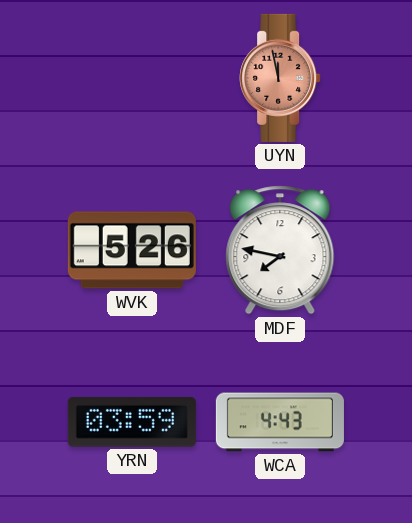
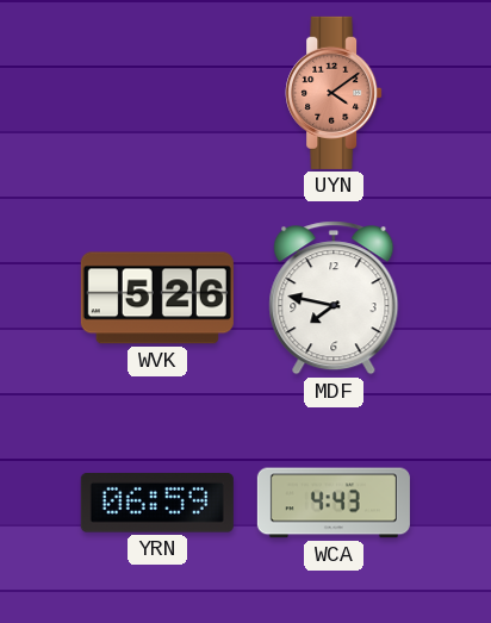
UYN: 11:58 -> 4:09
YRN: 03:59 -> 06:59
